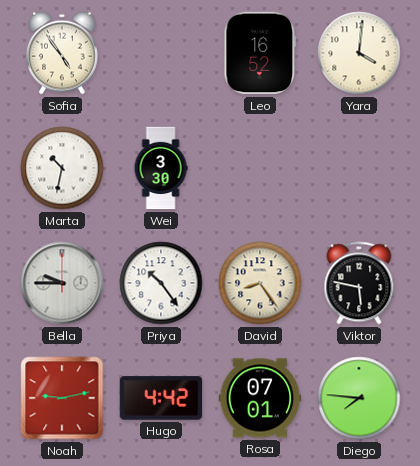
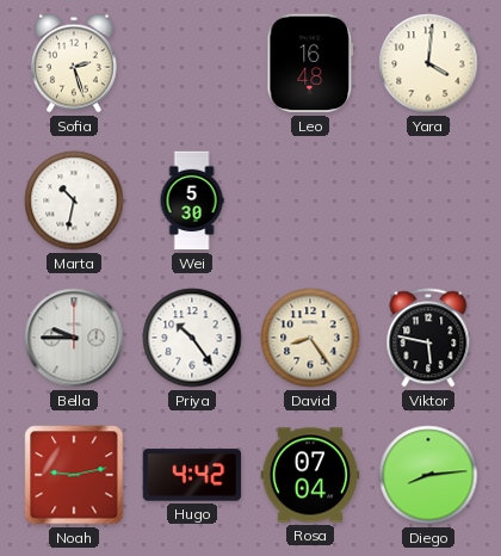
Sofia: 4:54 -> 2:27
Leo: 16:52 -> 16:48
Wei: 3:30 -> 5:30
Rosa: 07:01 -> 07:04
Diego: 7:46 -> 8:14
